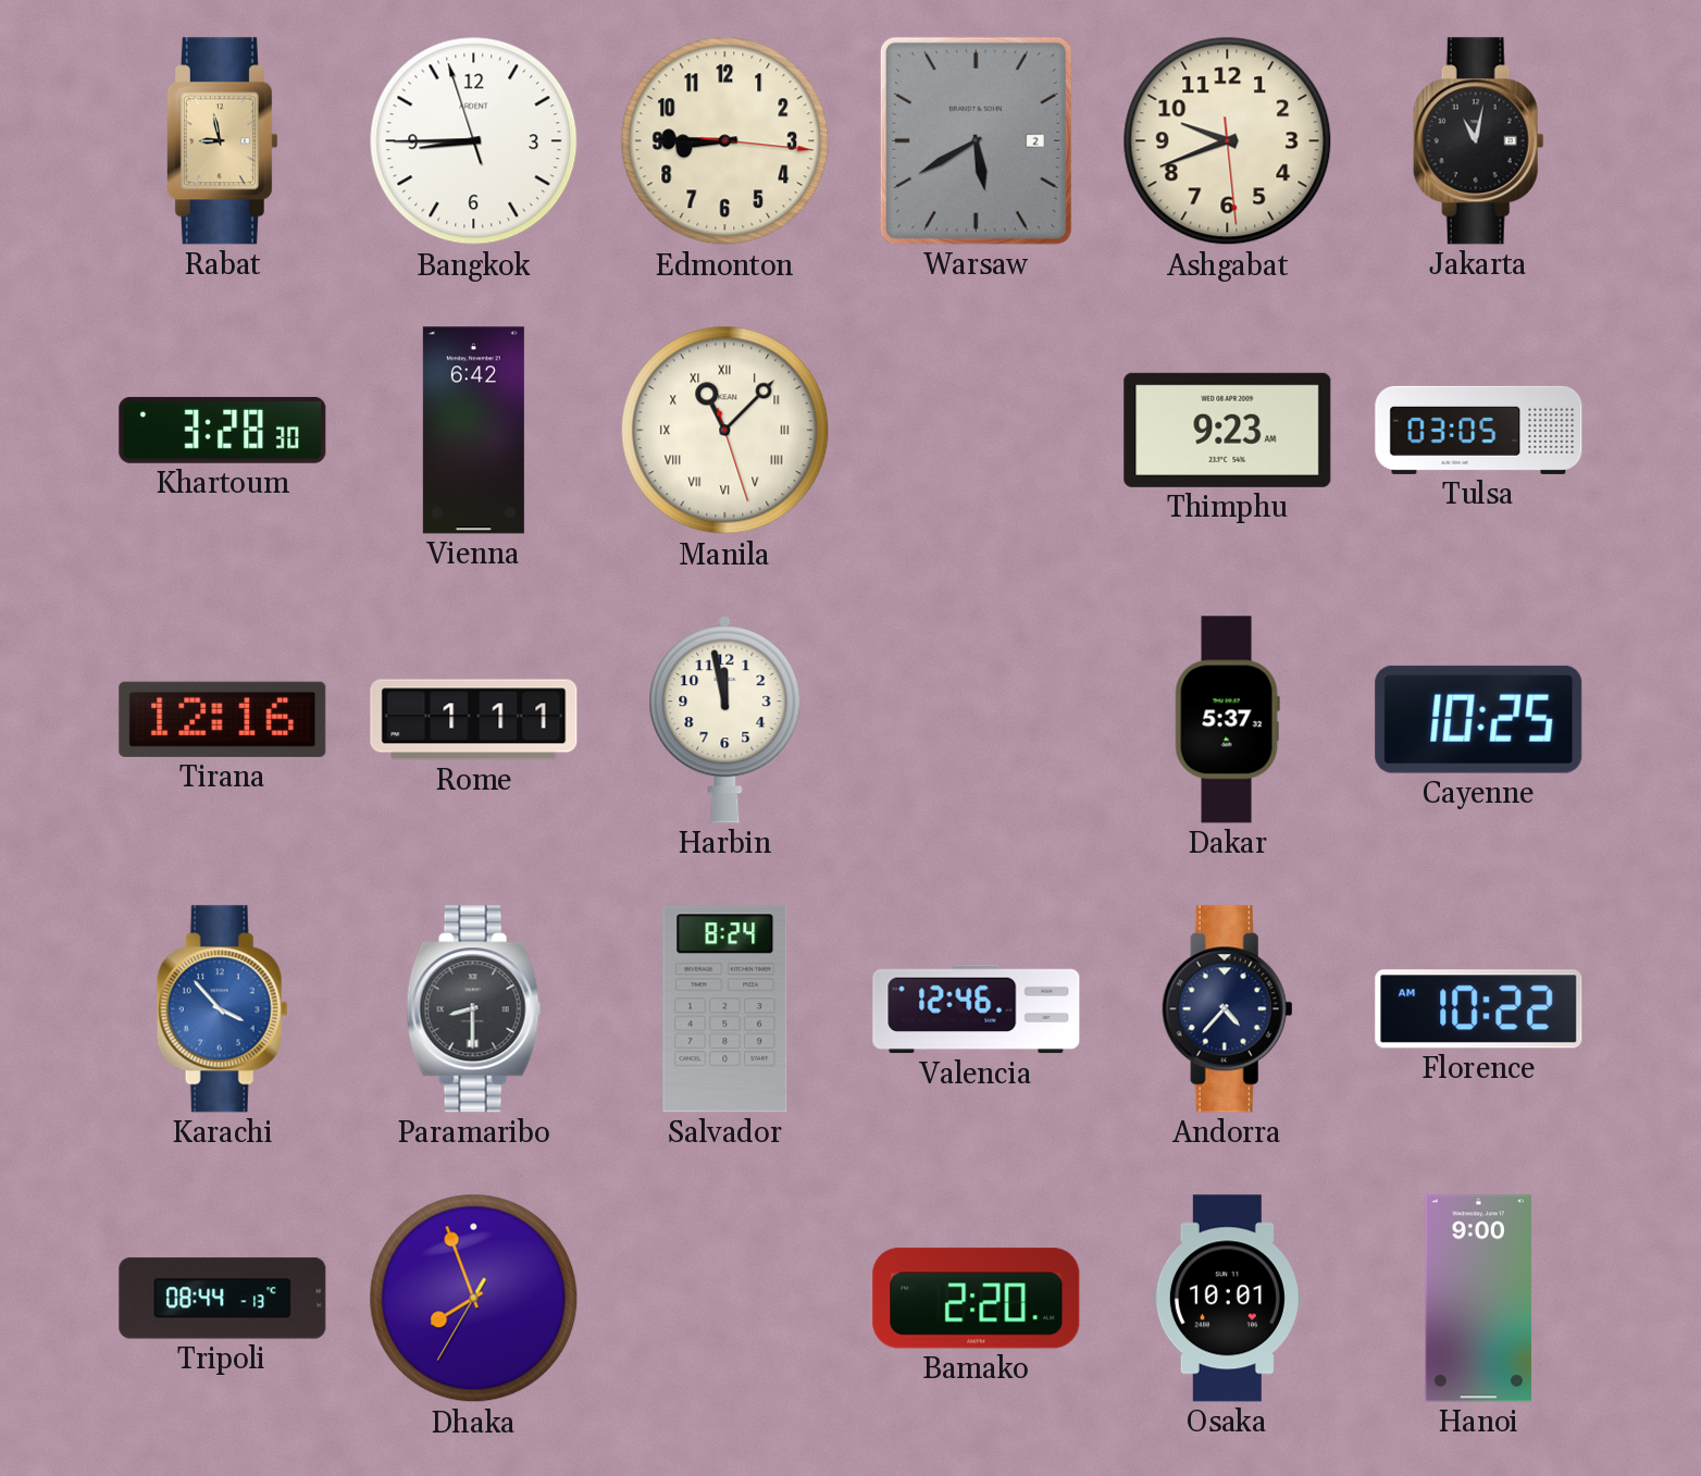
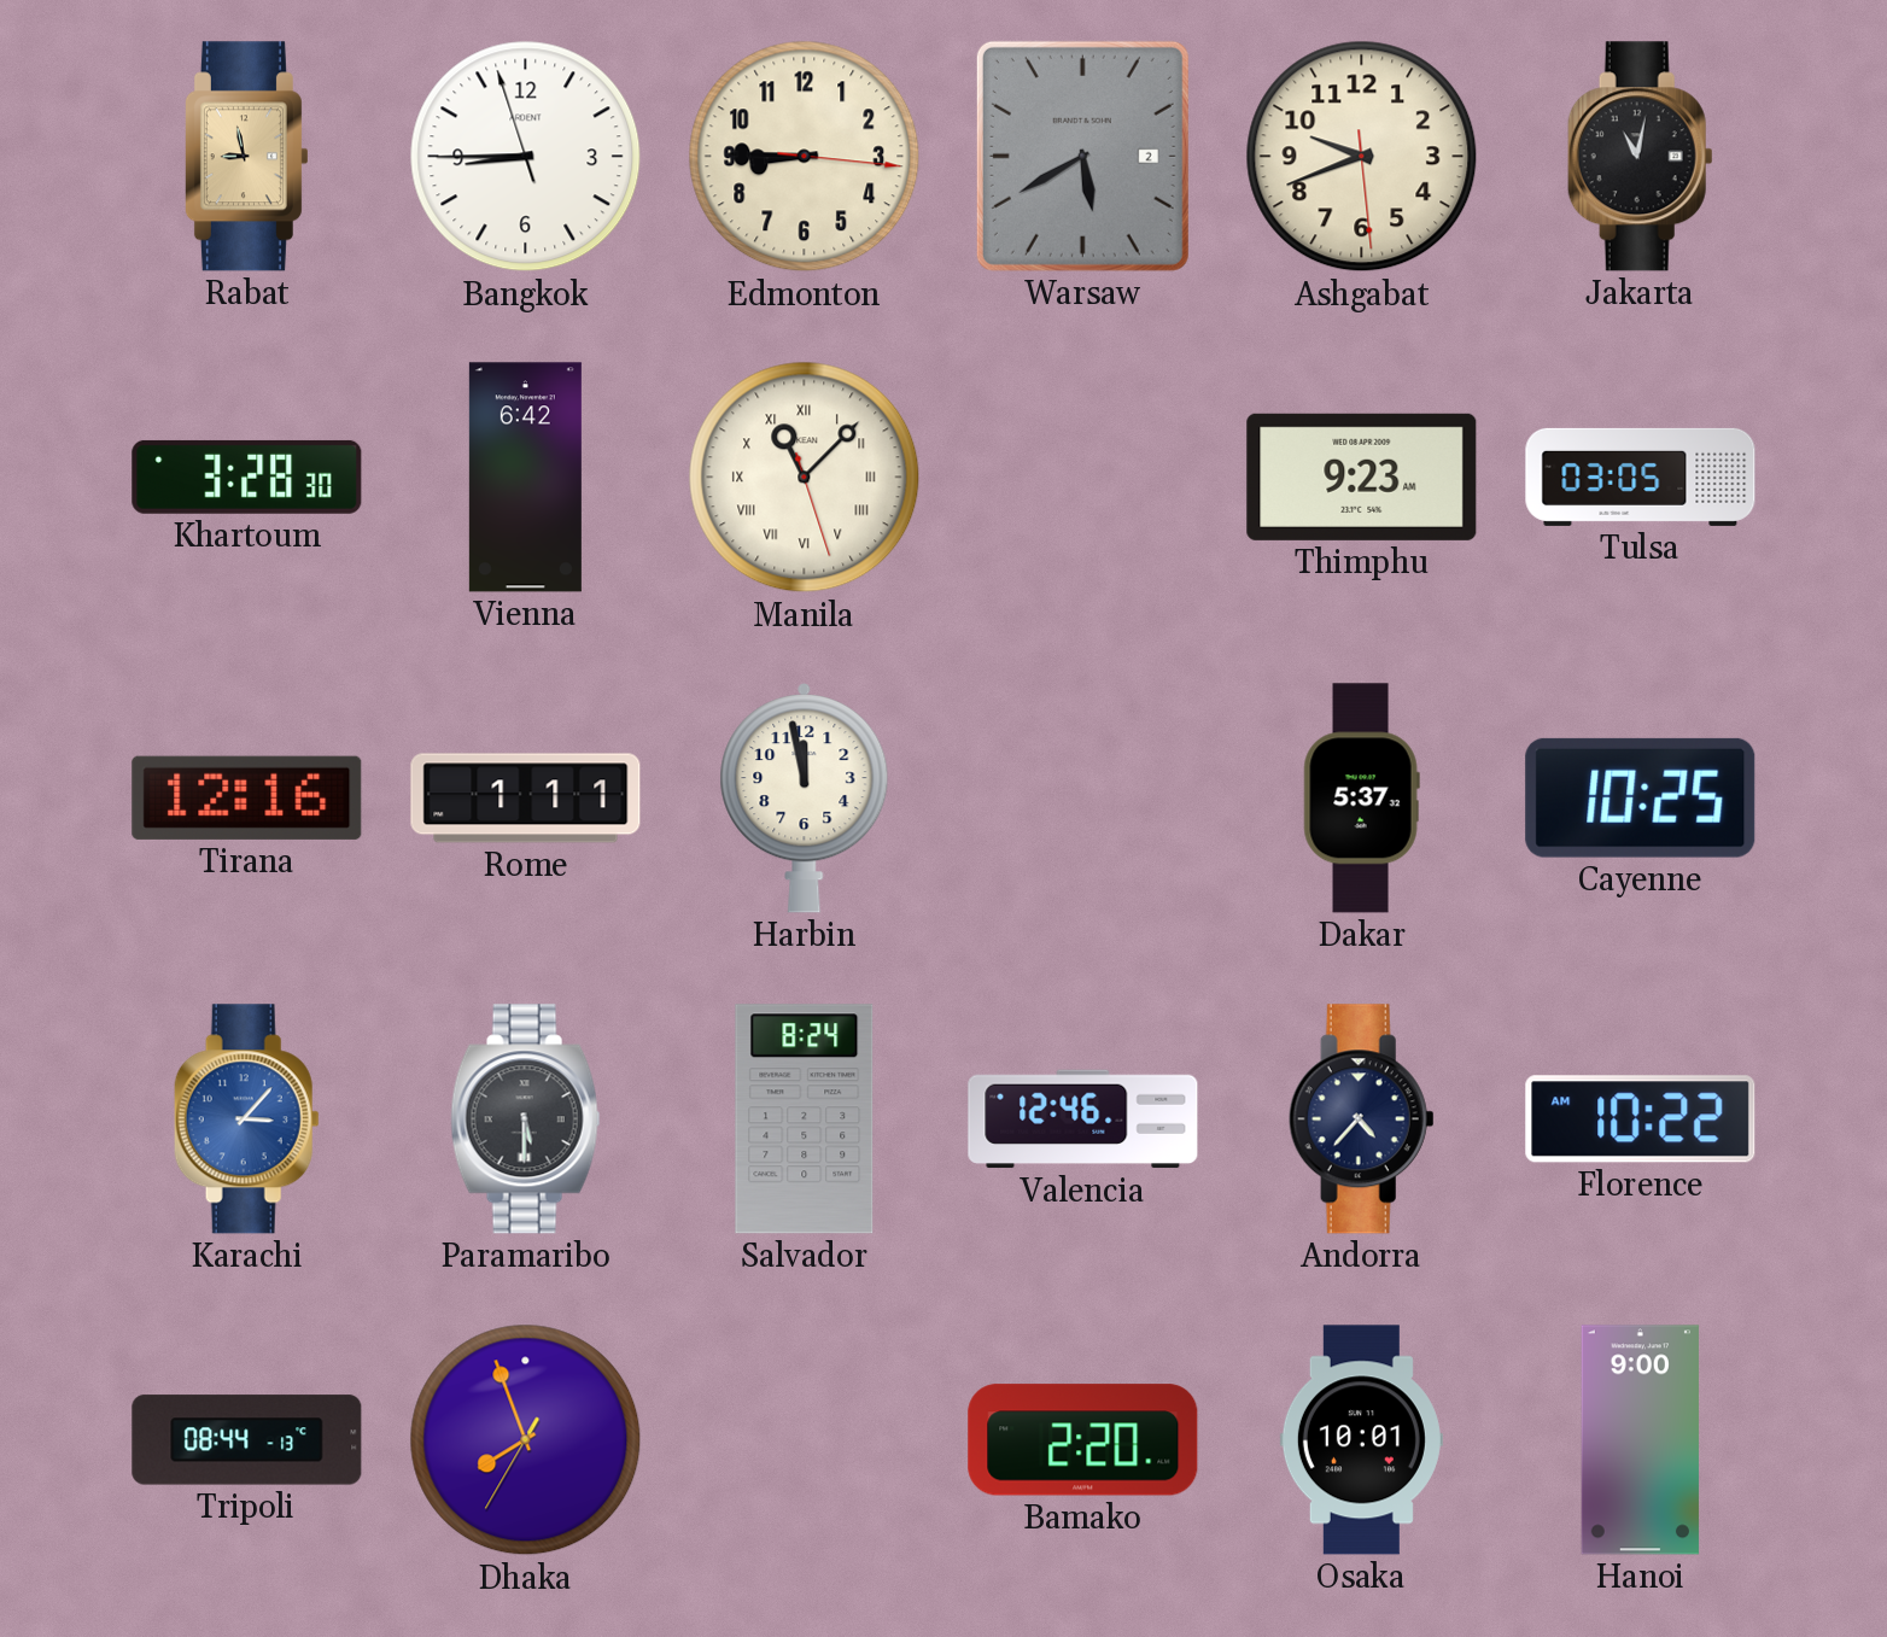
Karachi: 3:53 -> 3:07
Paramaribo: 8:30 -> 5:30
